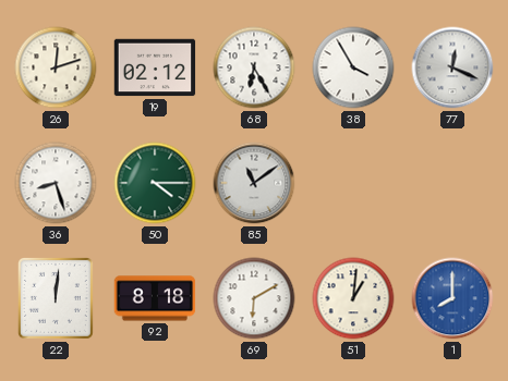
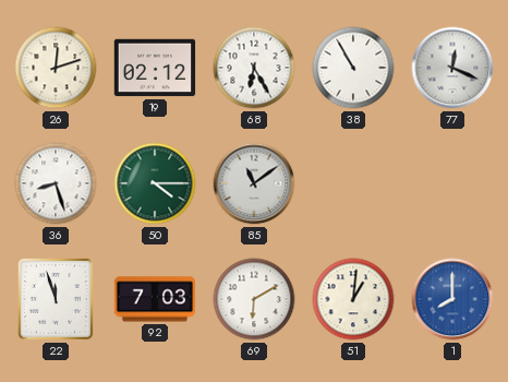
38: 3:55 -> 10:55
22: 12:01 -> 11:57
92: 8:18 -> 7:03
